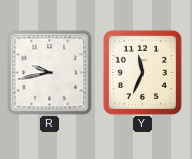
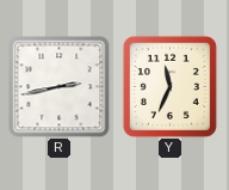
R: 9:43 -> 2:43
